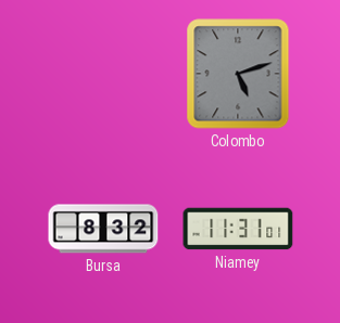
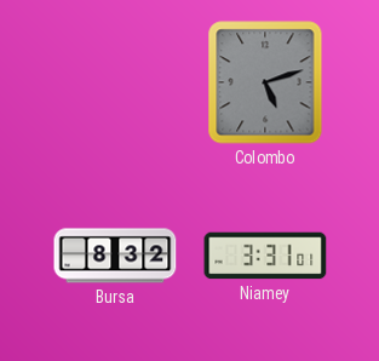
Niamey: 11:31 -> 3:31
